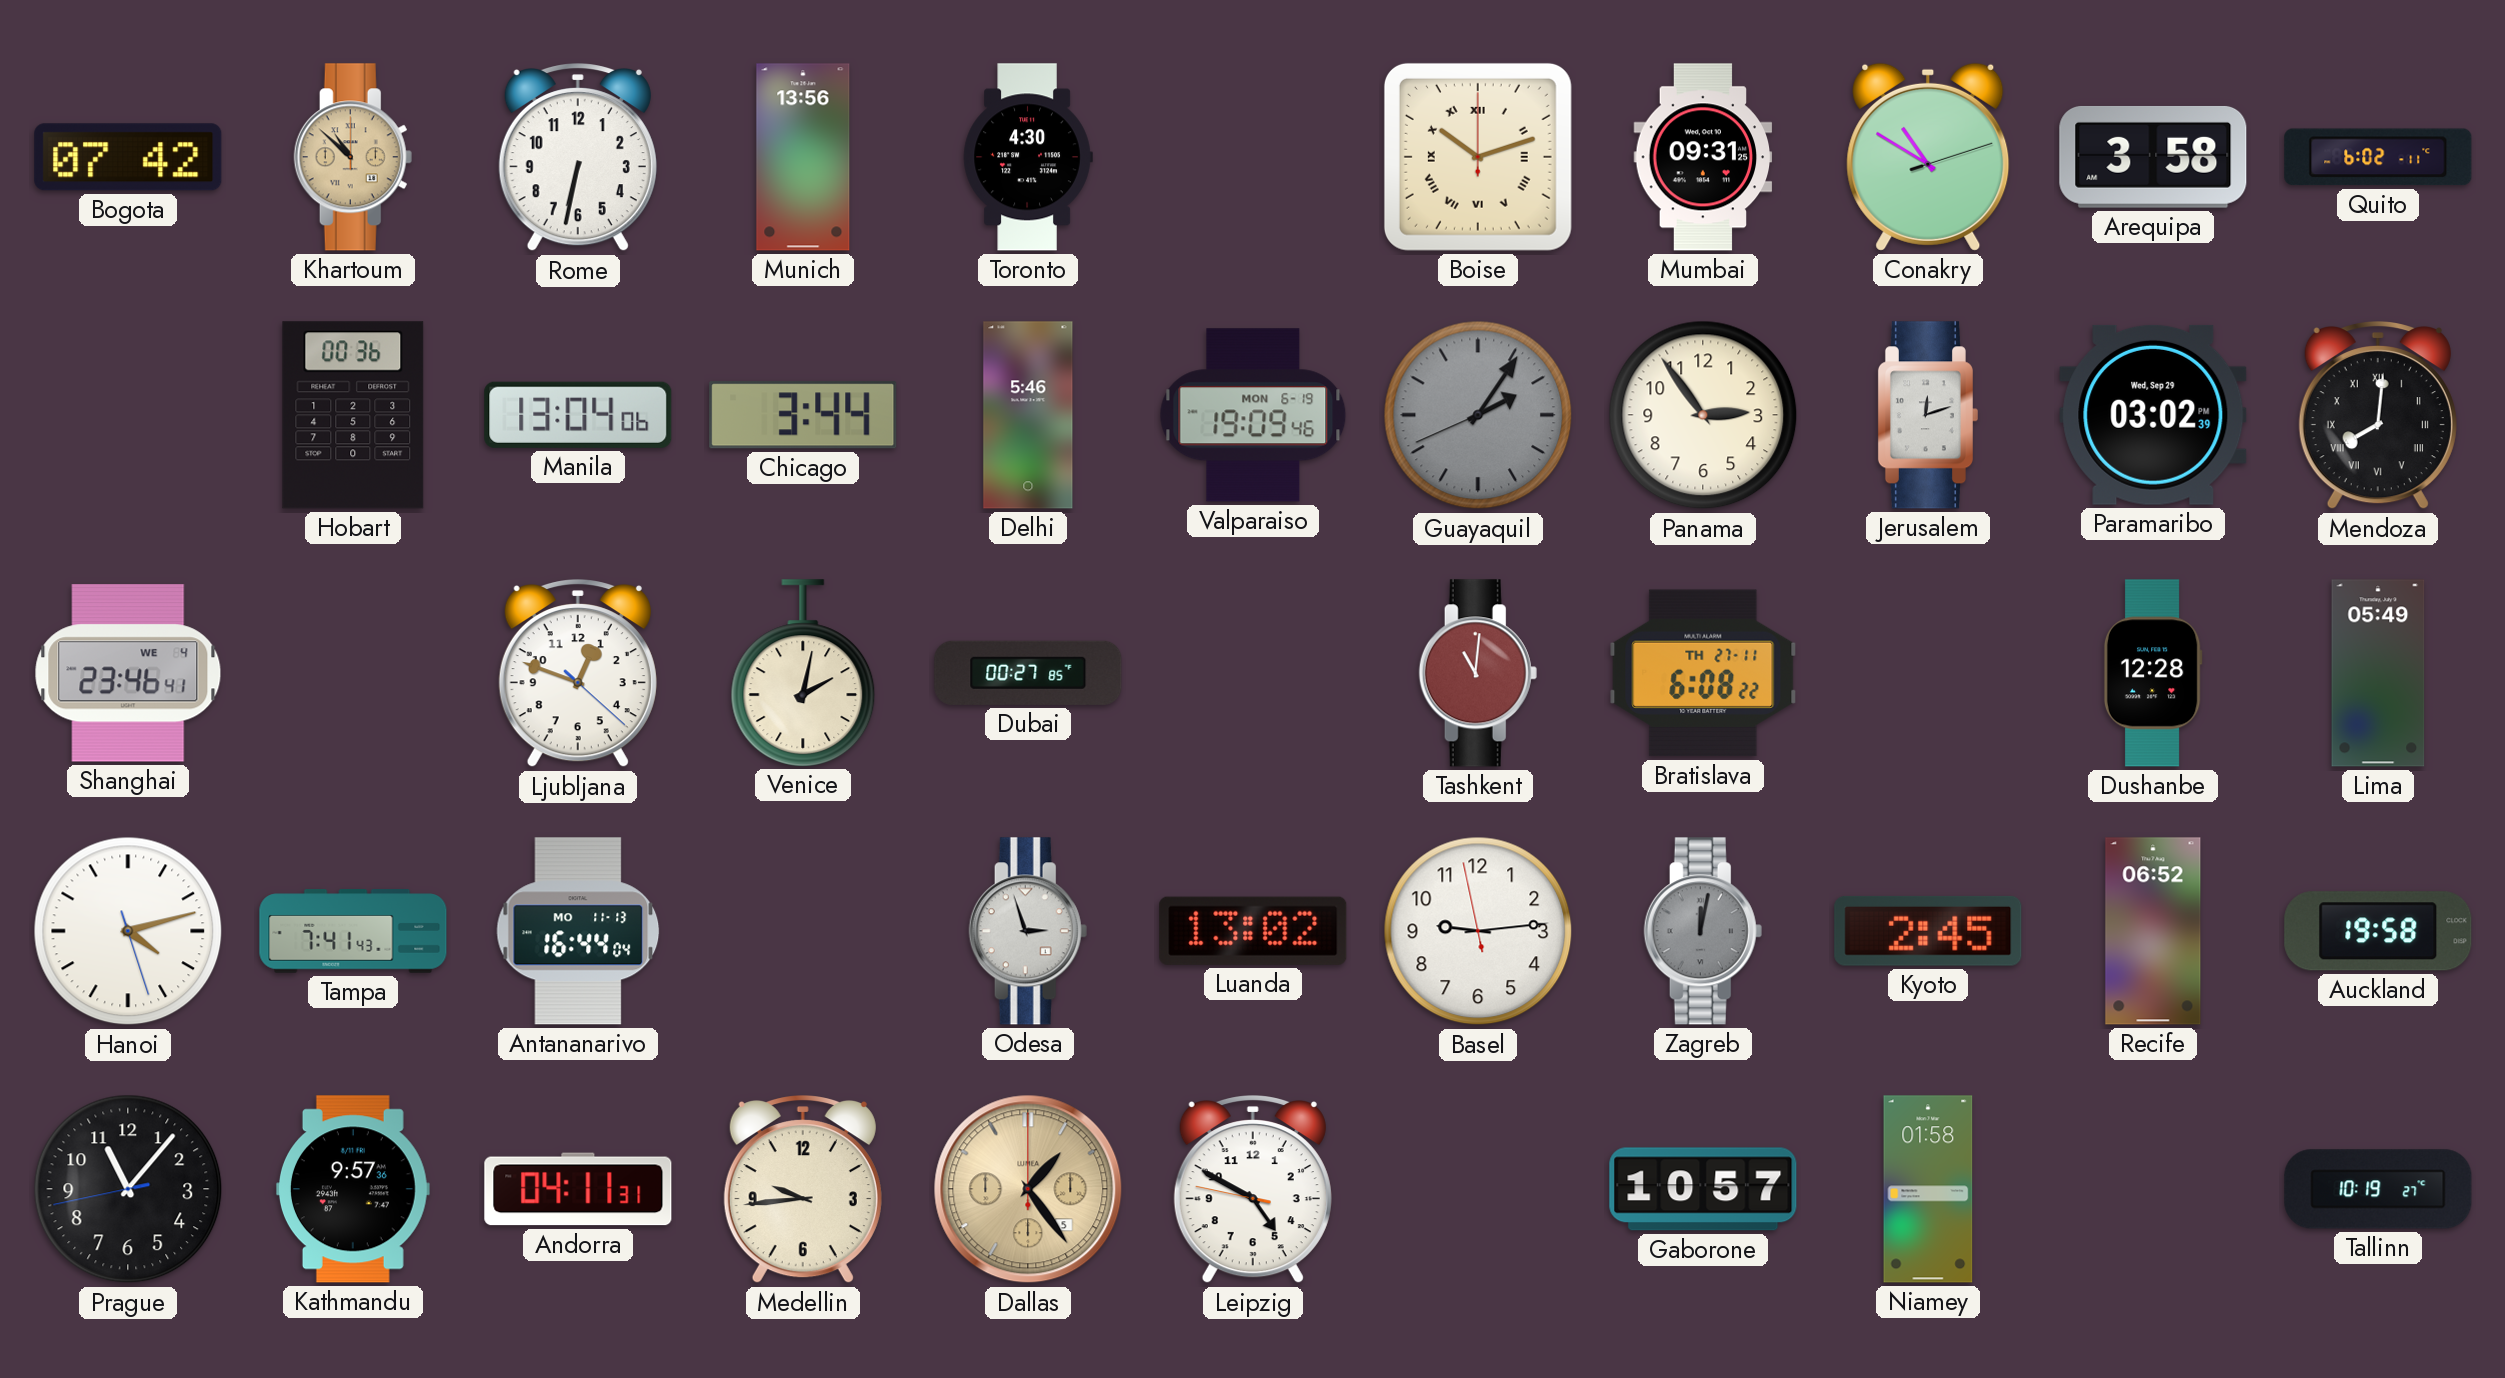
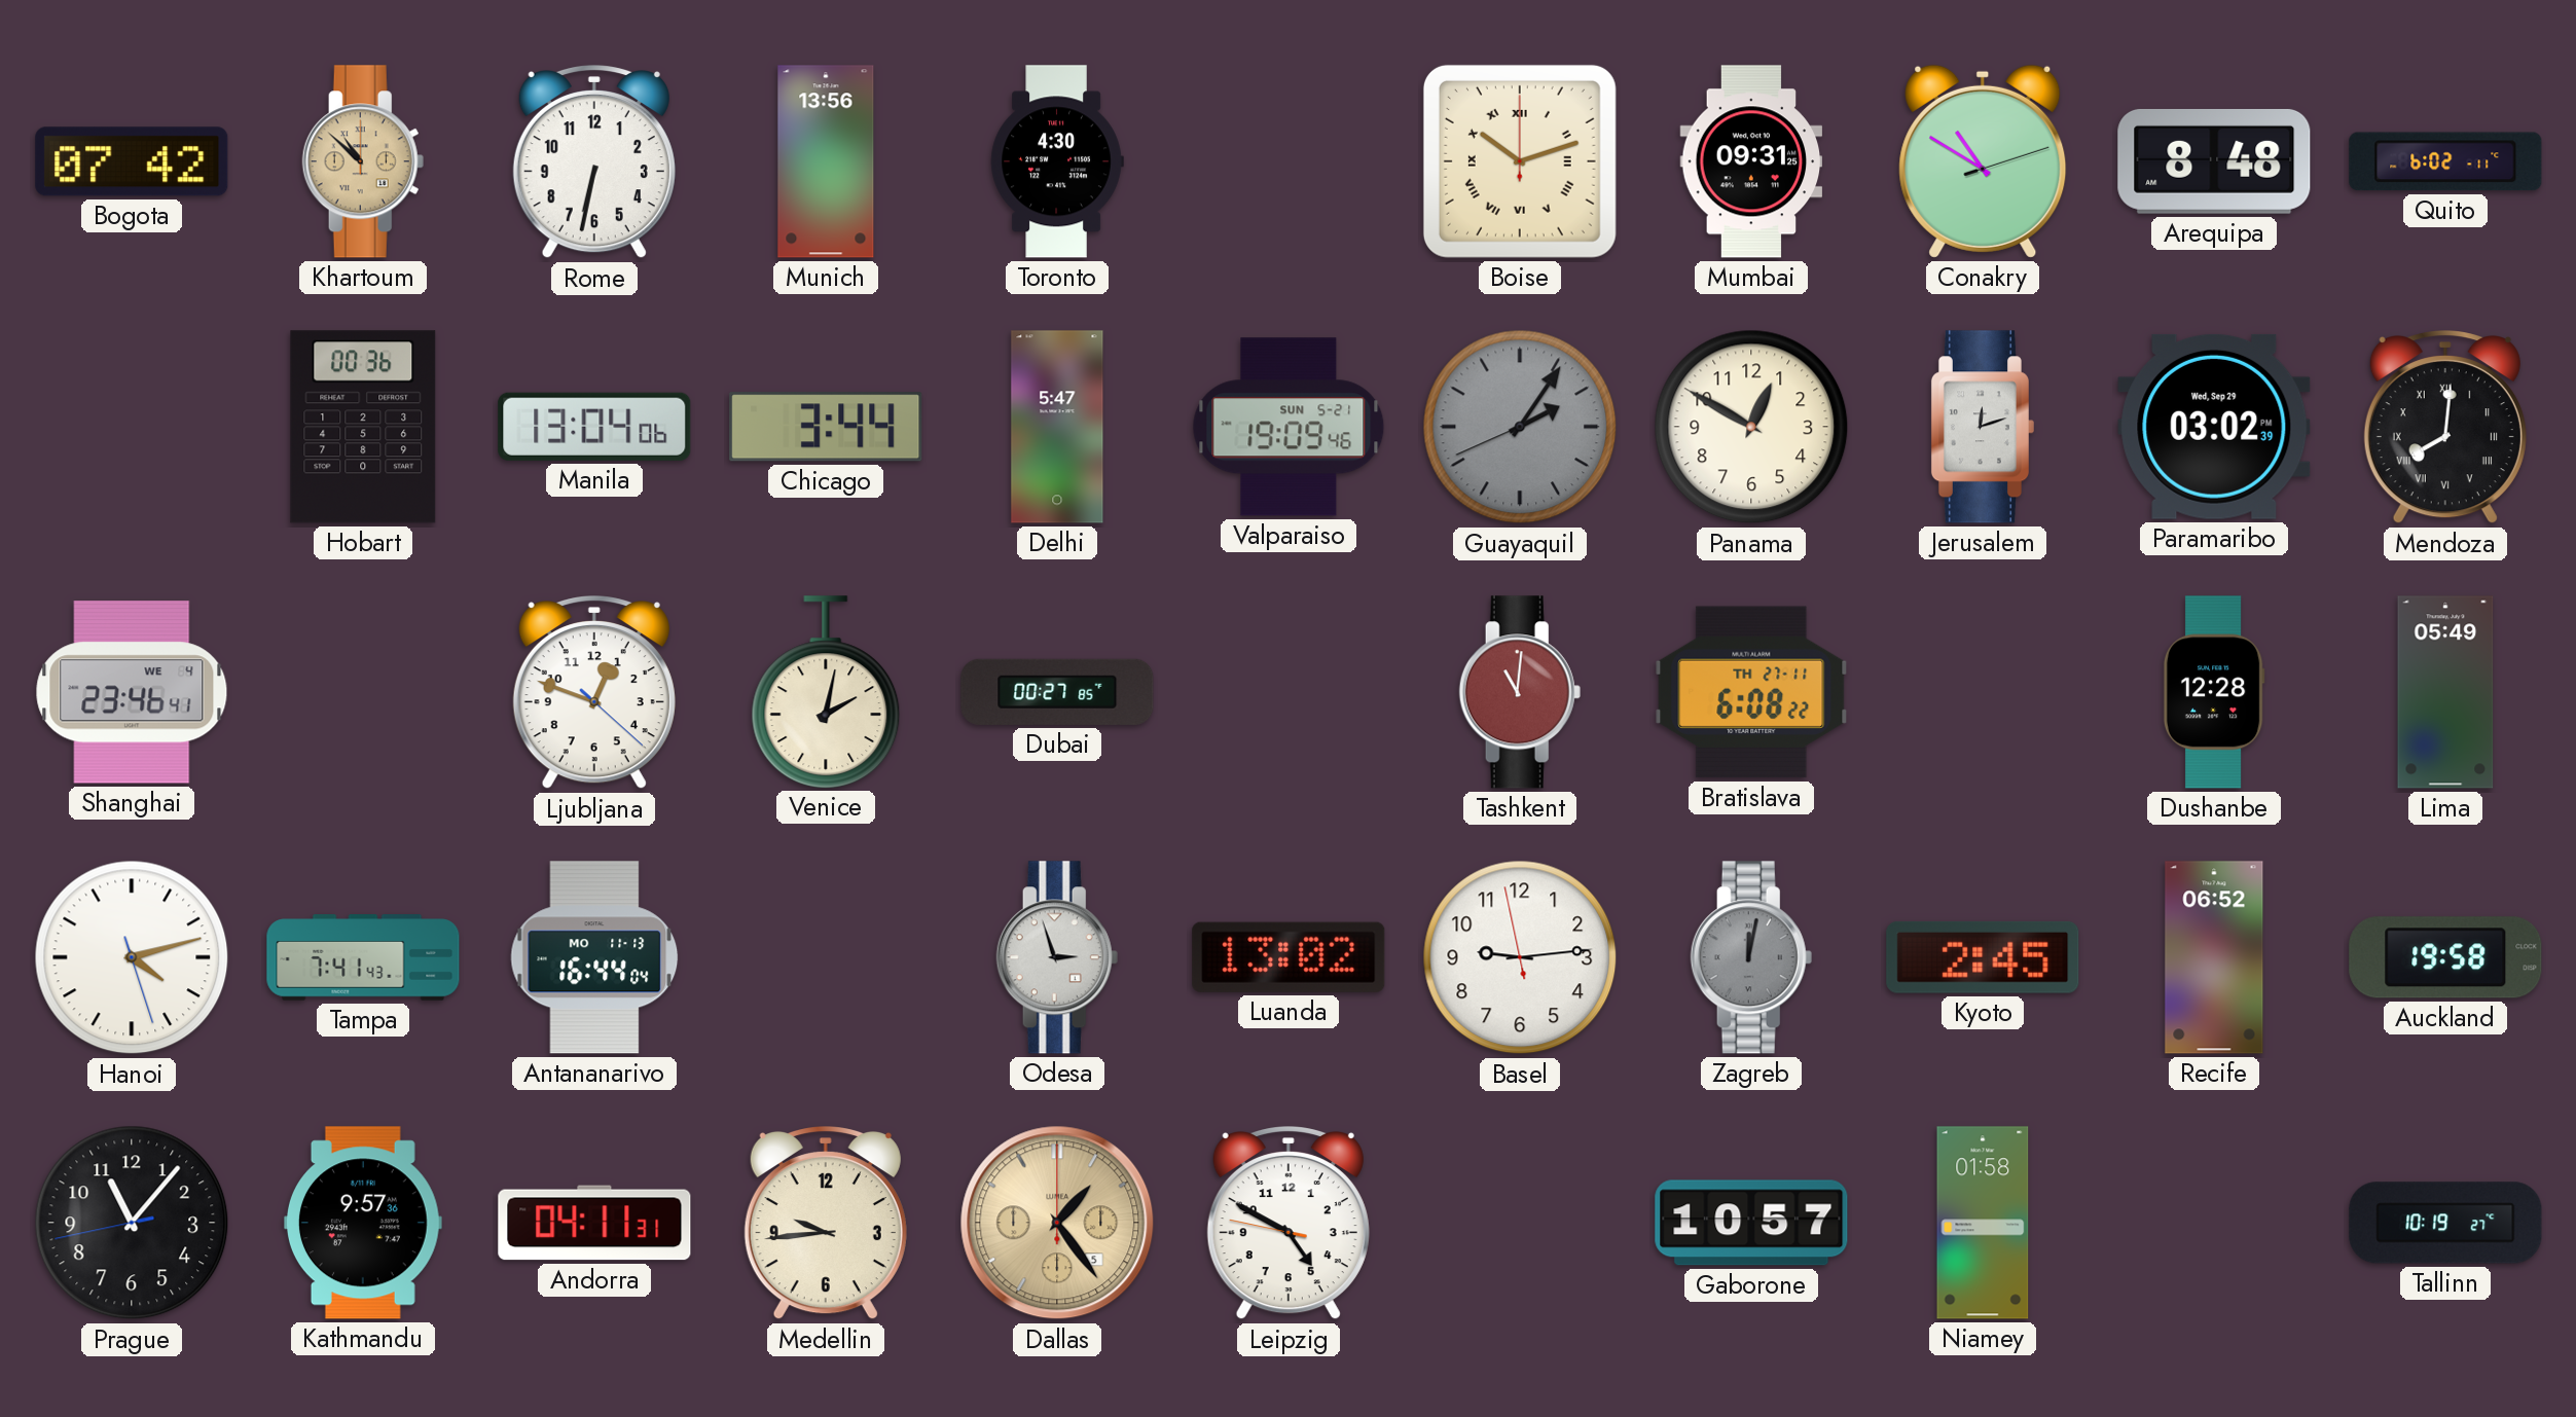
Arequipa: 3:58 -> 8:48
Delhi: 5:46 -> 5:47
Valparaiso date: MON 6-19 -> SUN 5-21
Panama: 2:54 -> 12:50
